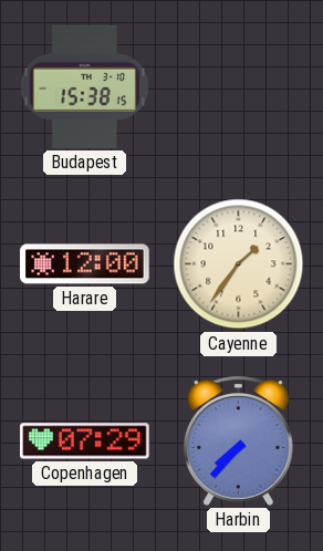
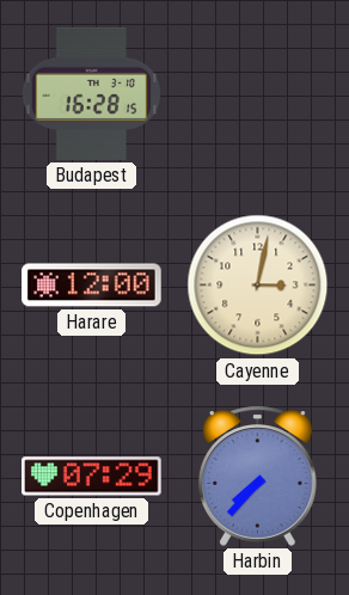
Budapest: 15:38 -> 16:28
Cayenne: 1:36 -> 3:02
